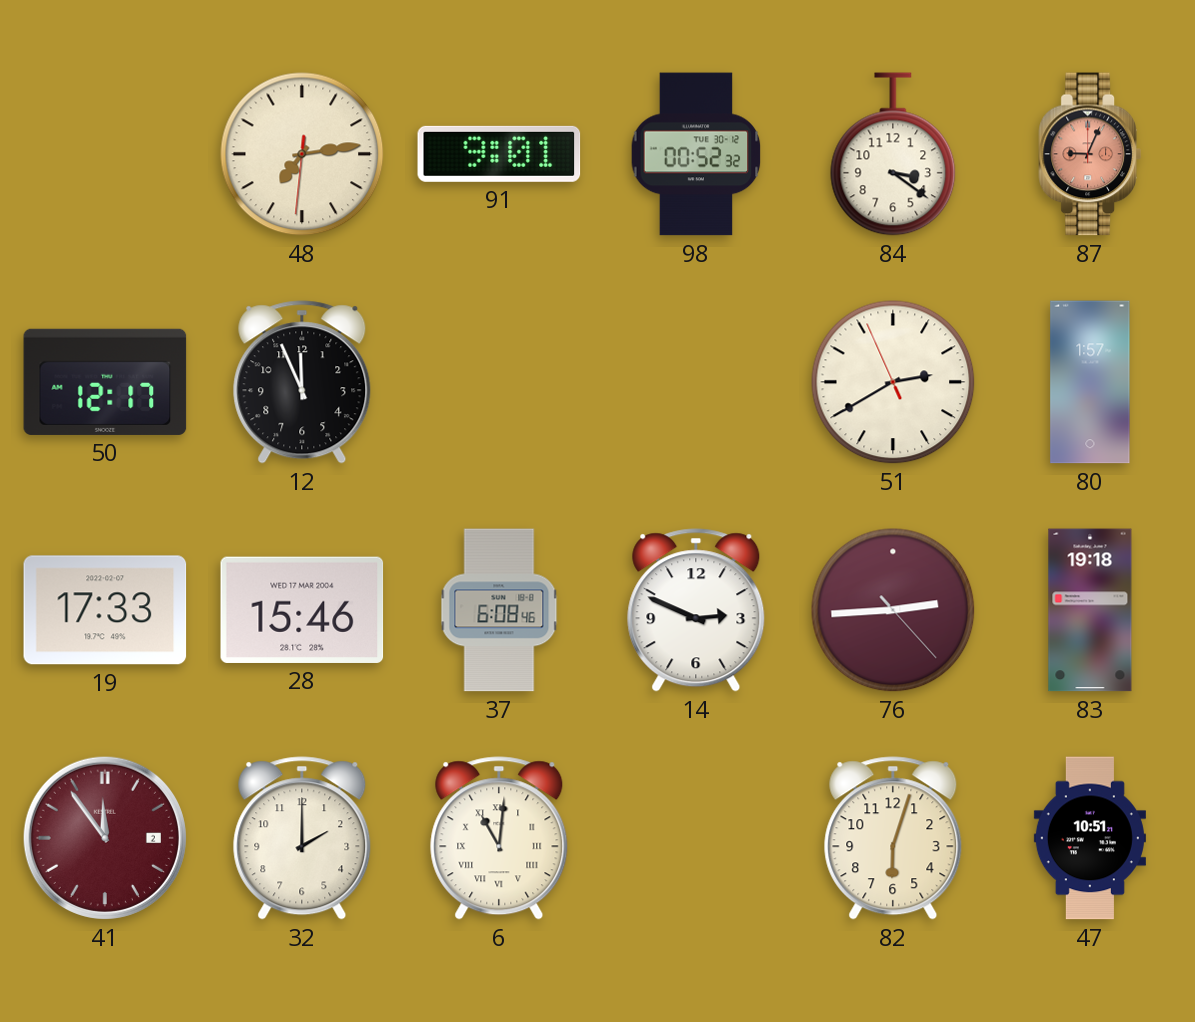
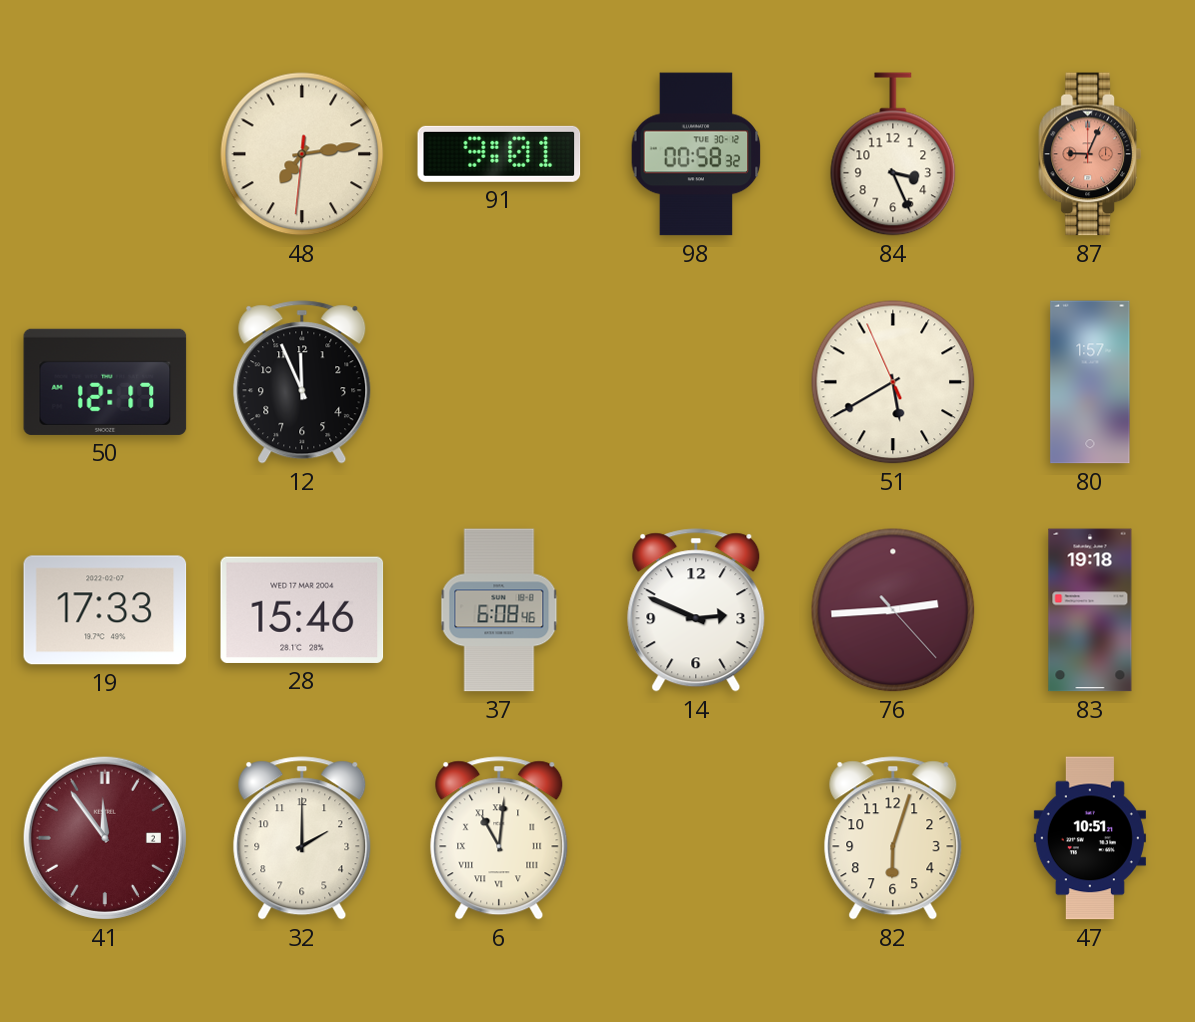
98: 00:52 -> 00:58
84: 3:21 -> 3:26
51: 2:39 -> 5:39
